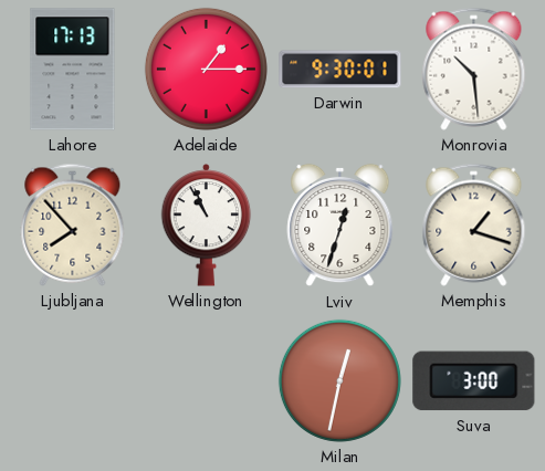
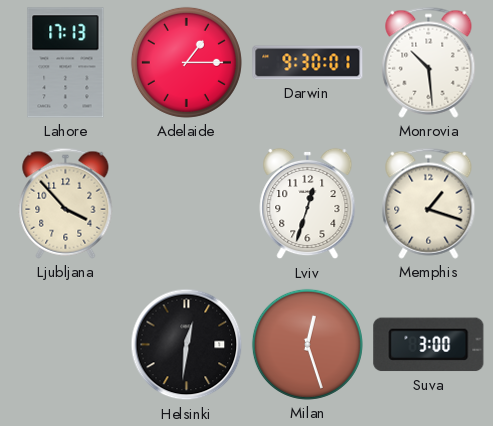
Ljubljana: 7:53 -> 3:53
Wellington: 10:56 -> none
Helsinki: none -> 12:31
Milan: 12:32 -> 12:27
